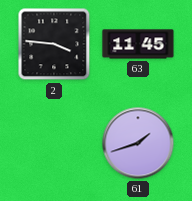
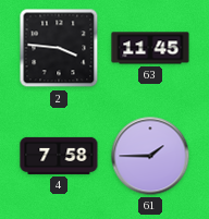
4: none -> 7:58
61: 1:42 -> 1:45
